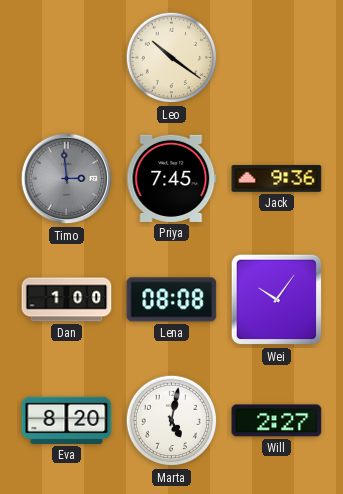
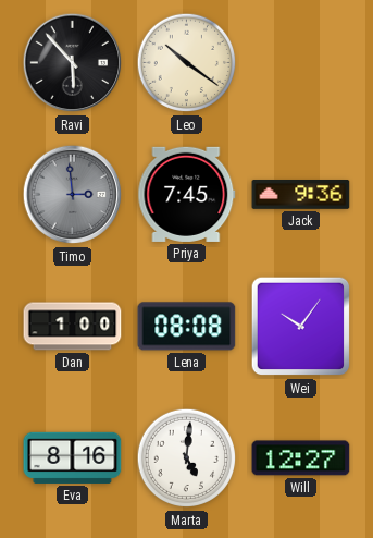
Ravi: none -> 5:53
Eva: 8:20 -> 8:16
Marta: 5:02 -> 5:01
Will: 2:27 -> 12:27
